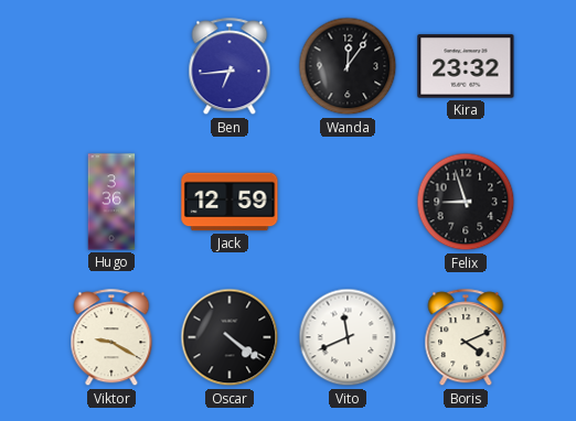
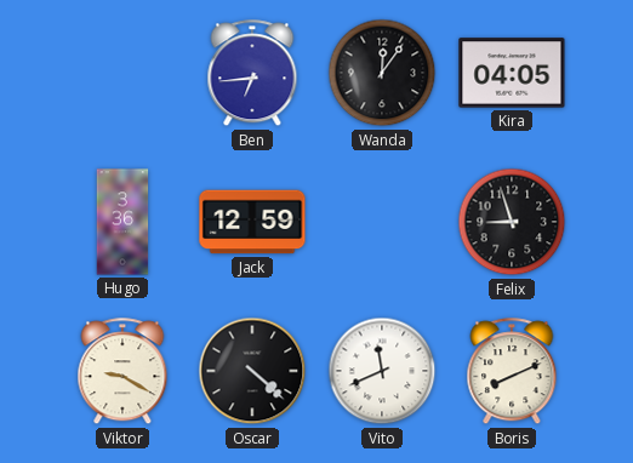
Kira: 23:32 -> 04:05
Oscar: 4:21 -> 4:22
Boris: 4:11 -> 8:11
